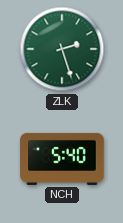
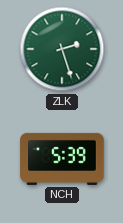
NCH: 5:40 -> 5:39
